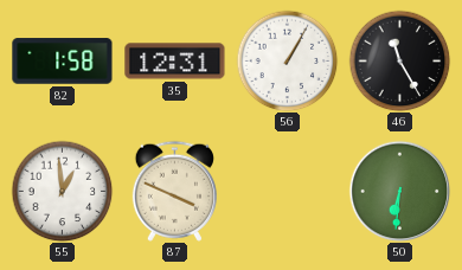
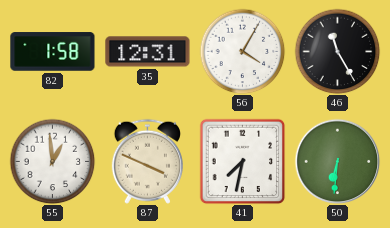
56: 1:05 -> 4:05
41: none -> 7:32
